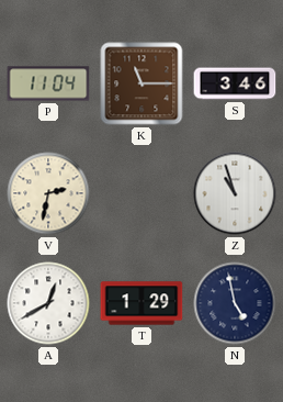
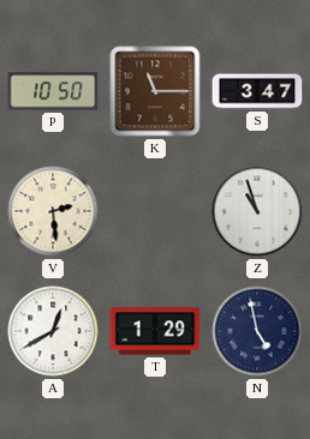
P: 11:04 -> 10:50
S: 3:46 -> 3:47
V: 2:32 -> 2:29
